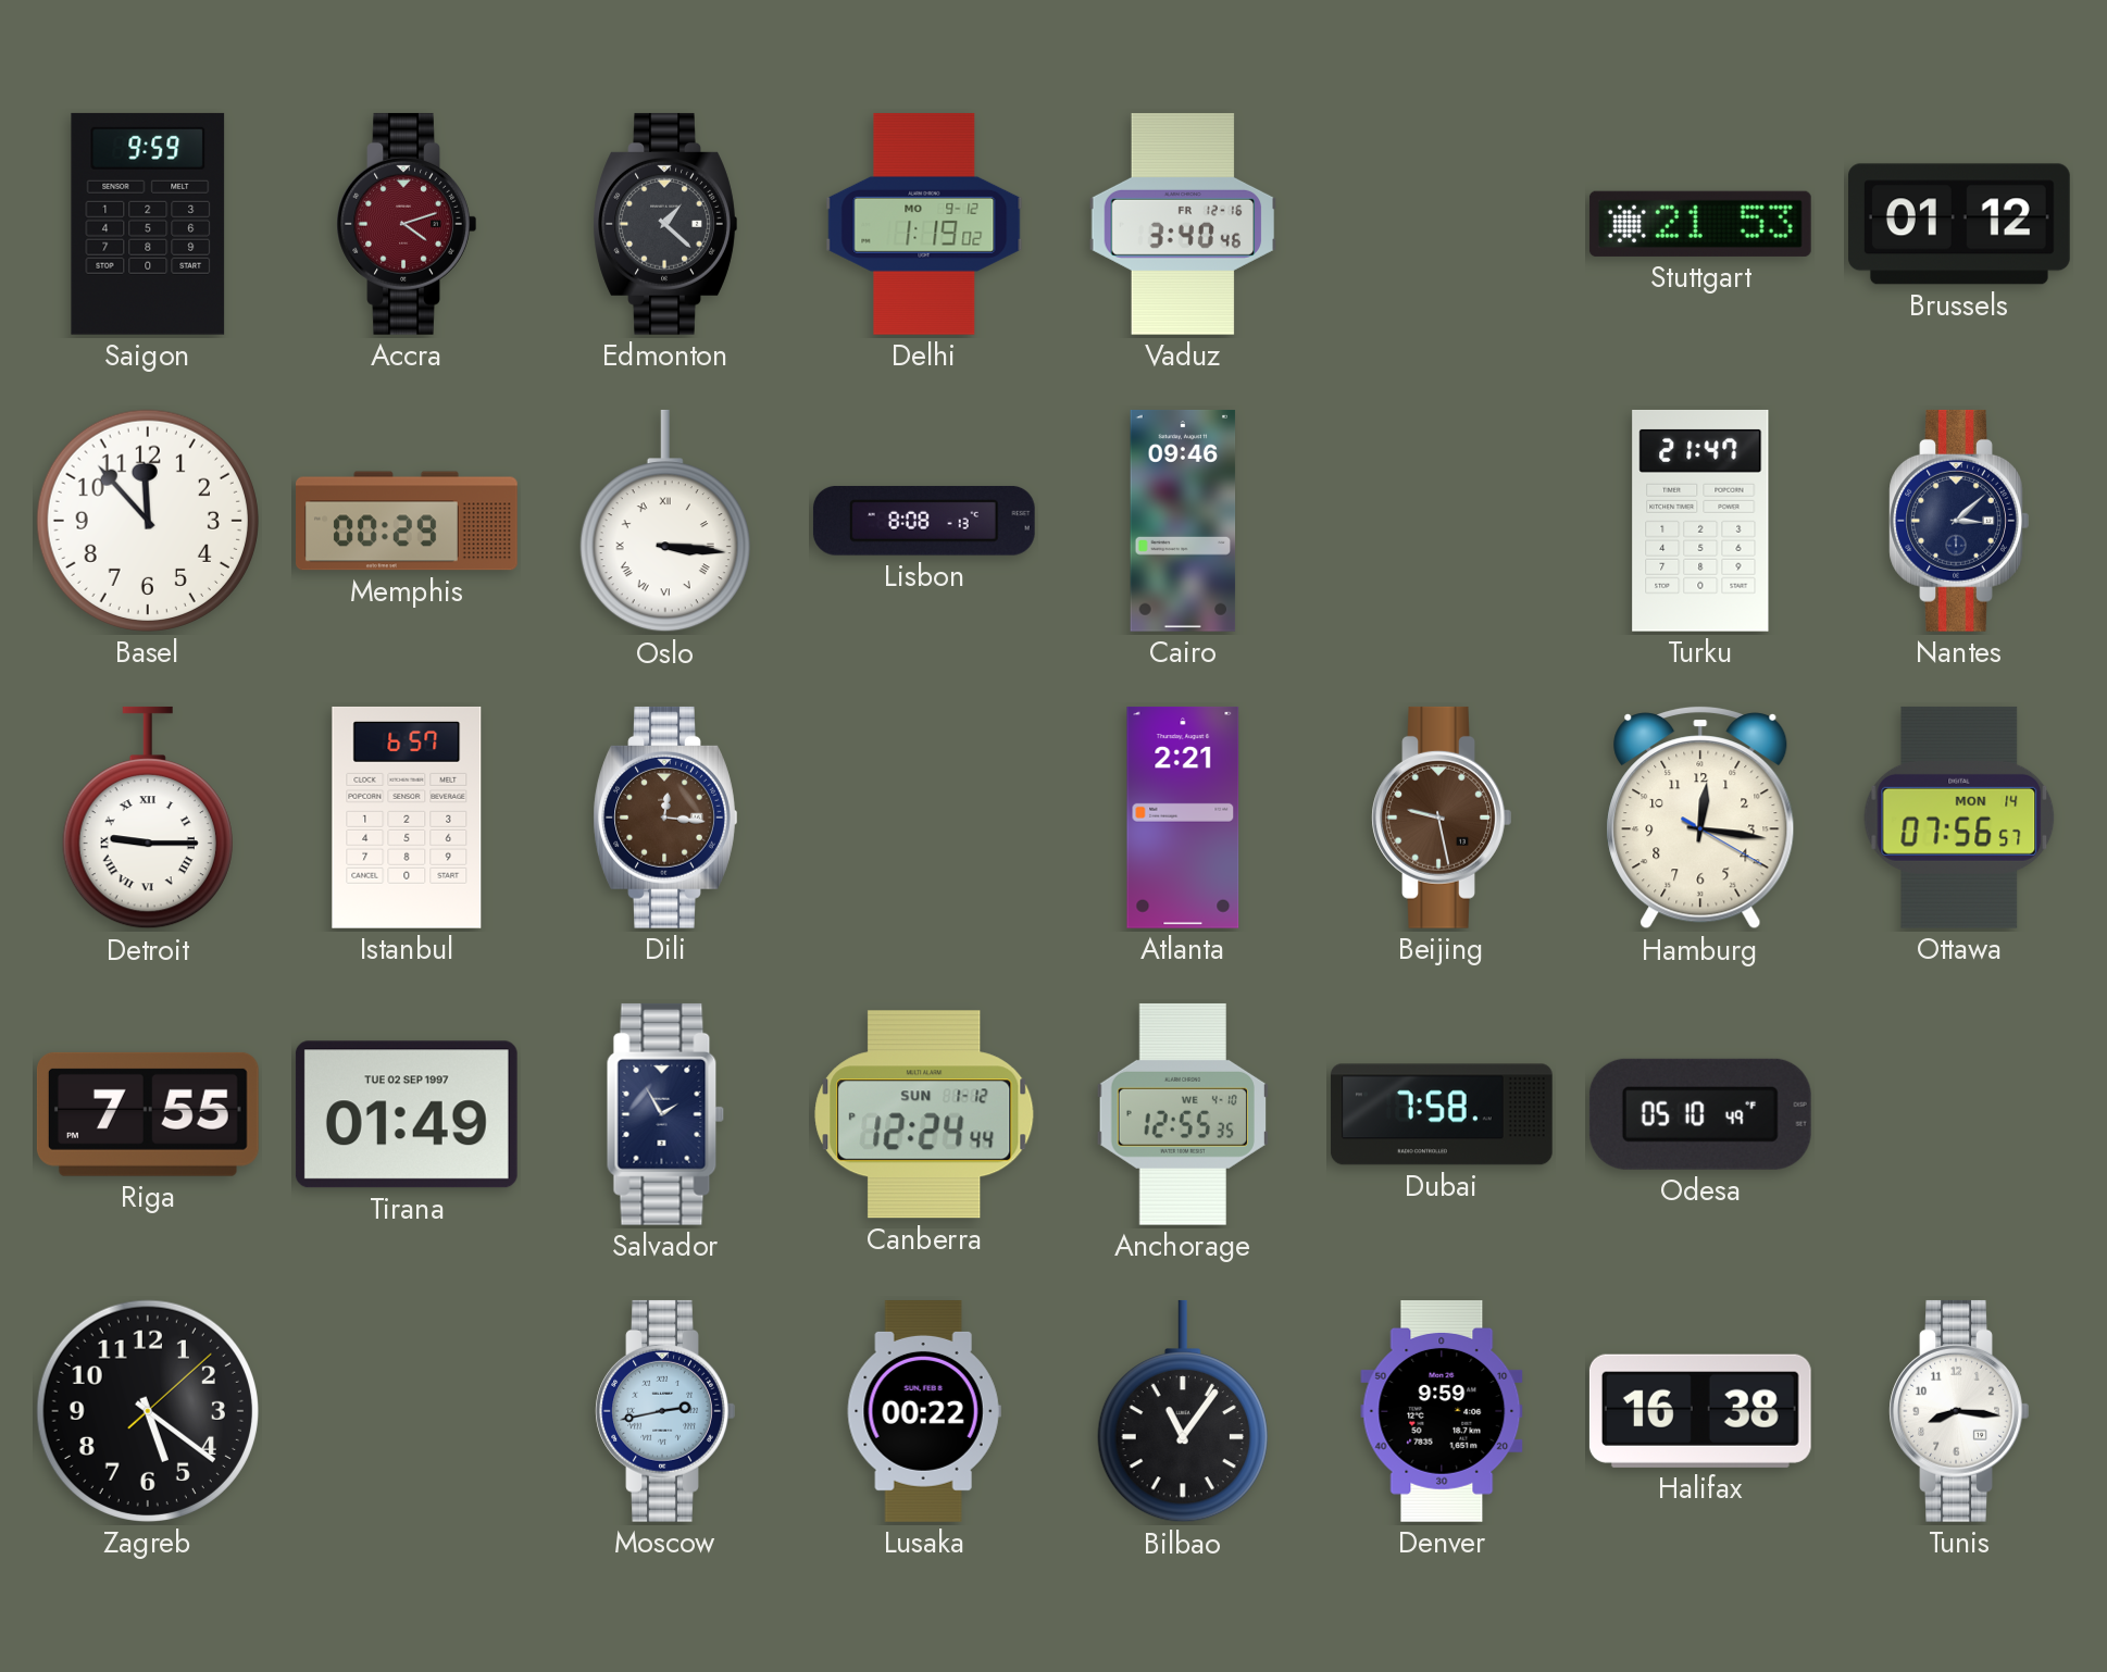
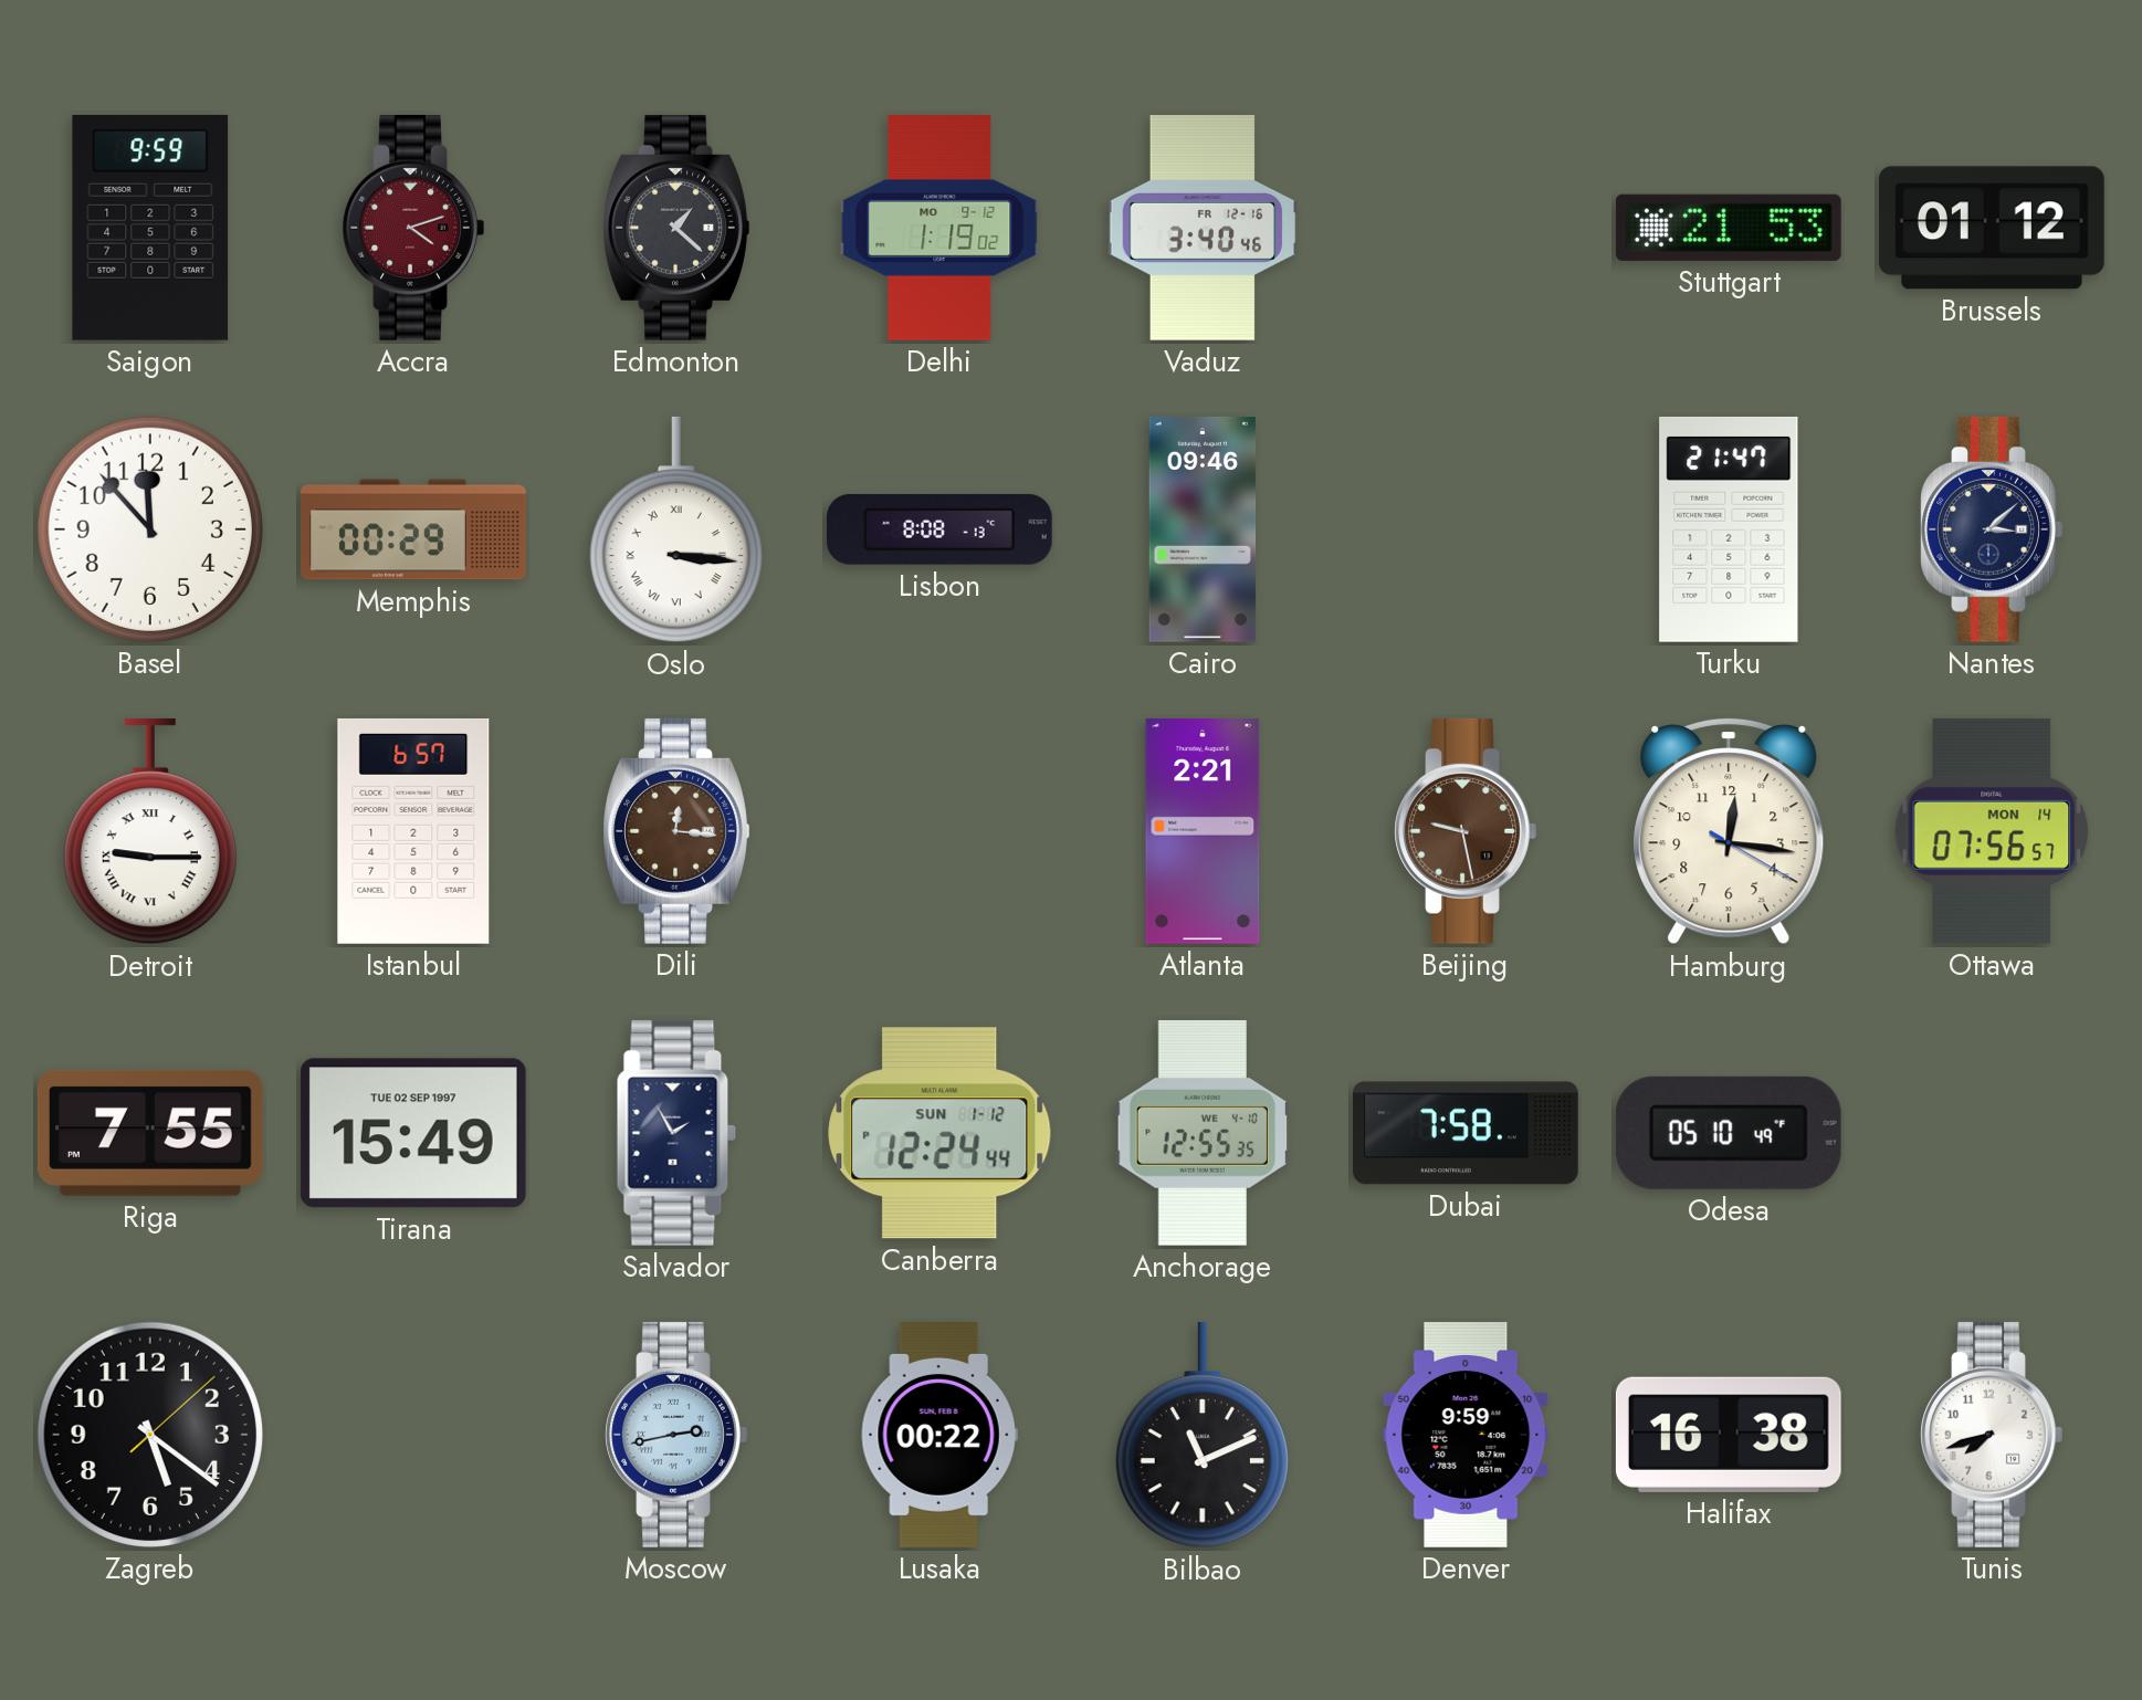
Tirana: 01:49 -> 15:49
Bilbao: 11:06 -> 11:11
Tunis: 8:16 -> 7:42
